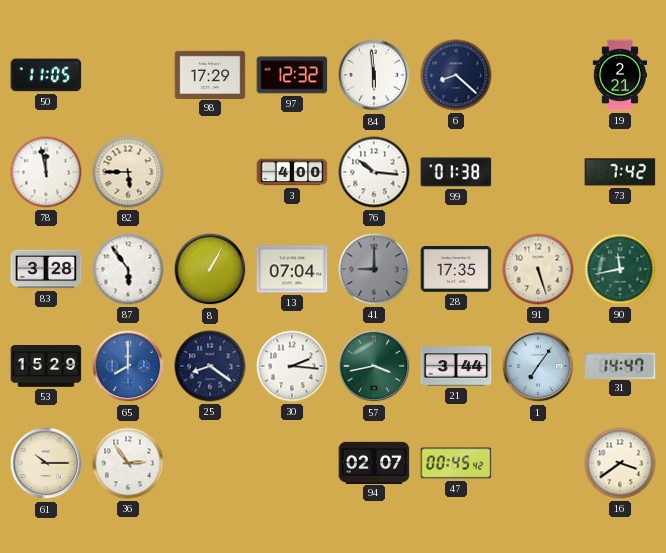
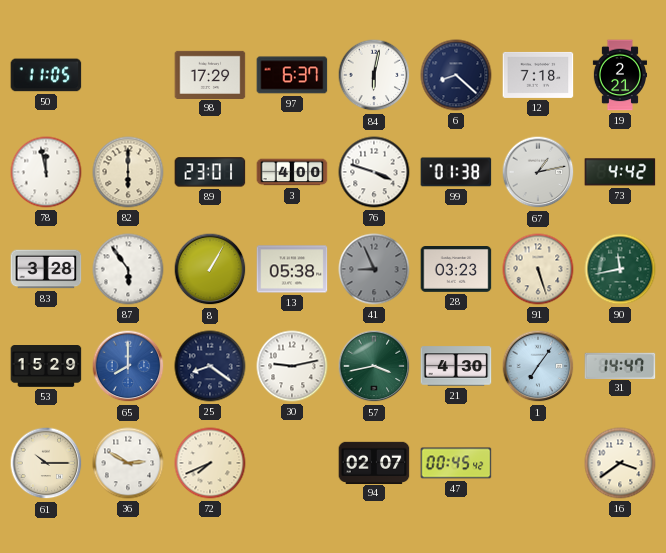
97: 12:32 -> 6:37
84: 5:59 -> 6:02
12: none -> 7:18
82: 5:45 -> 6:00
89: none -> 23:01
76: 10:16 -> 3:48
67: none -> 1:13
73: 7:42 -> 4:42
13: 07:04 -> 05:38
41: 9:00 -> 8:56
28: 17:35 -> 03:23
30: 2:16 -> 9:13
21: 3:44 -> 4:30
36: 2:54 -> 2:50
72: none -> 7:41
